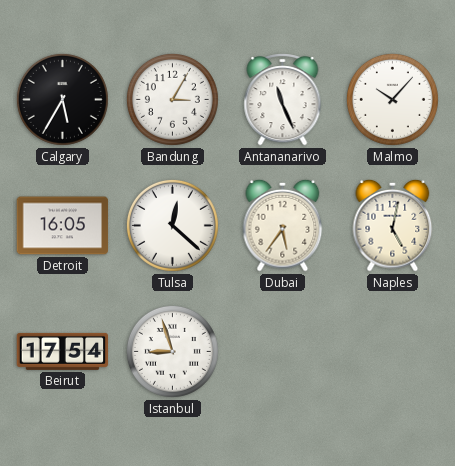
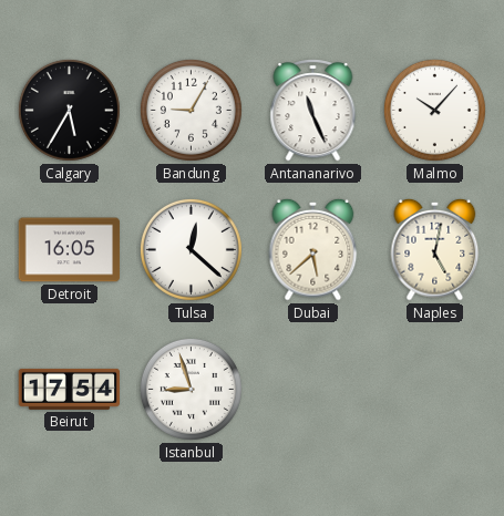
Bandung: 3:05 -> 9:05
Dubai: 5:36 -> 5:38
